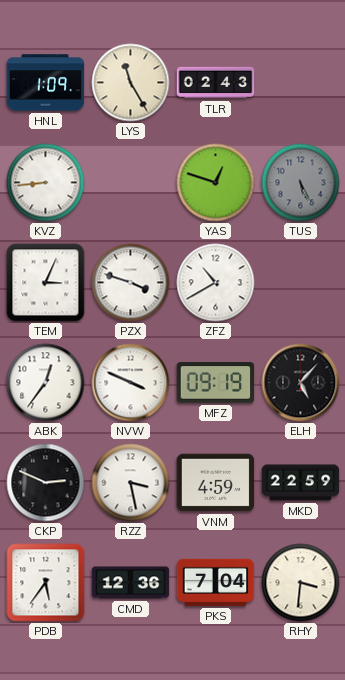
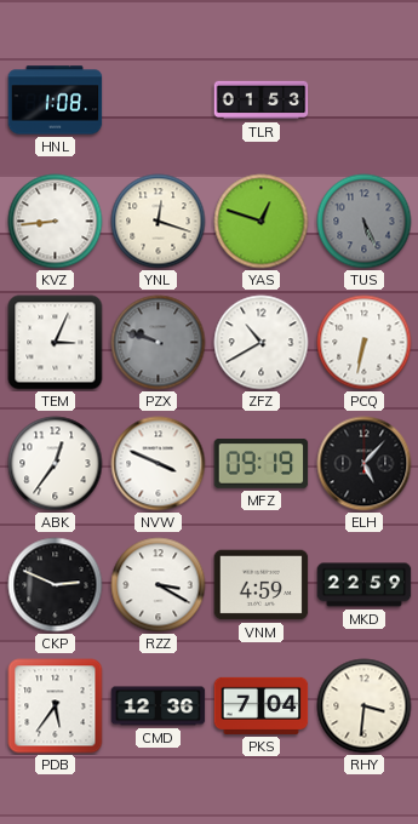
HNL: 1:09 -> 1:08
LYS: 11:25 -> none
TLR: 02:43 -> 01:53
YNL: none -> 12:18
PZX: 3:48 -> 9:48
PZX dial: white -> grey
PCQ: none -> 6:32
RZZ: 3:28 -> 3:20
